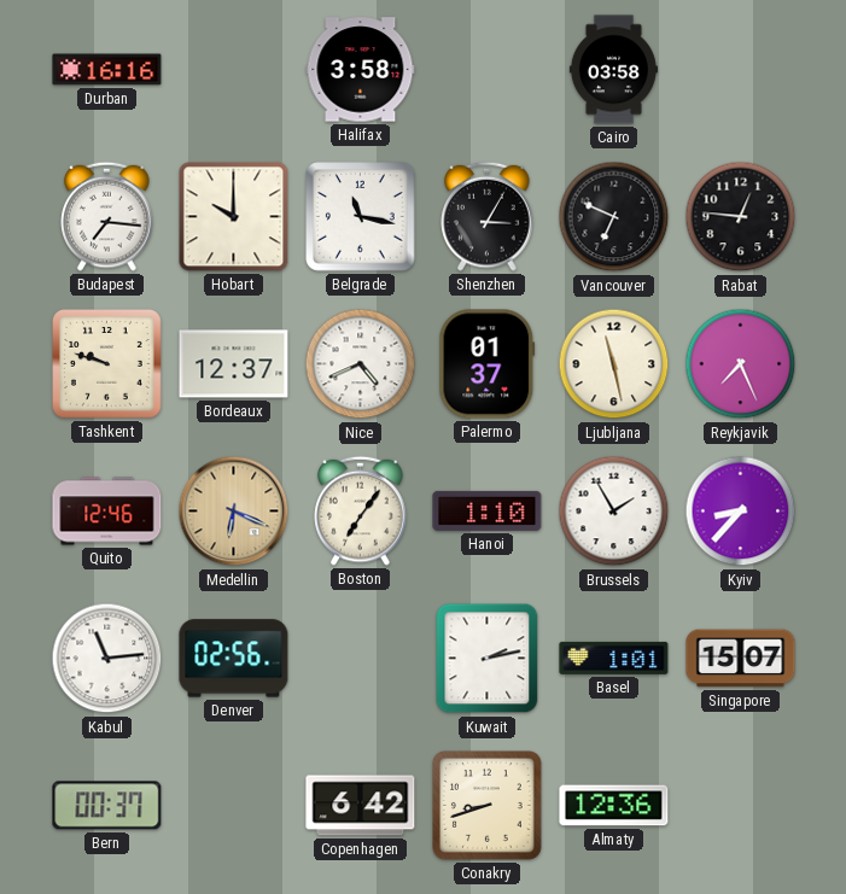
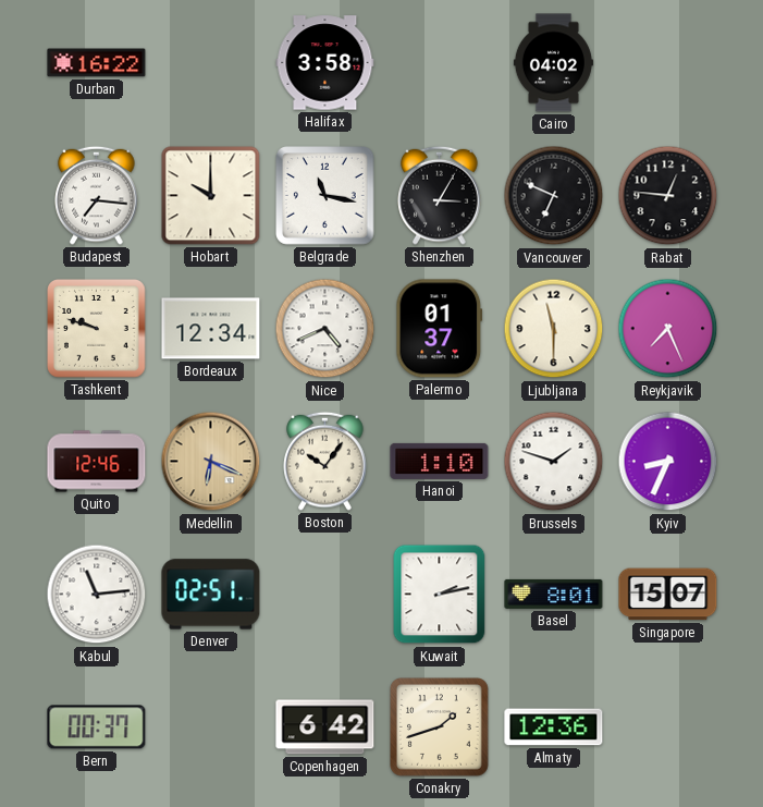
Durban: 16:16 -> 16:22
Cairo: 03:58 -> 04:02
Bordeaux: 12:37 -> 12:34
Ljubljana: 11:28 -> 11:30
Boston: 7:06 -> 10:06
Brussels: 1:55 -> 1:48
Kyiv: 8:37 -> 8:34
Denver: 02:56 -> 02:51
Basel: 1:01 -> 8:01
Conakry: 8:42 -> 1:42
